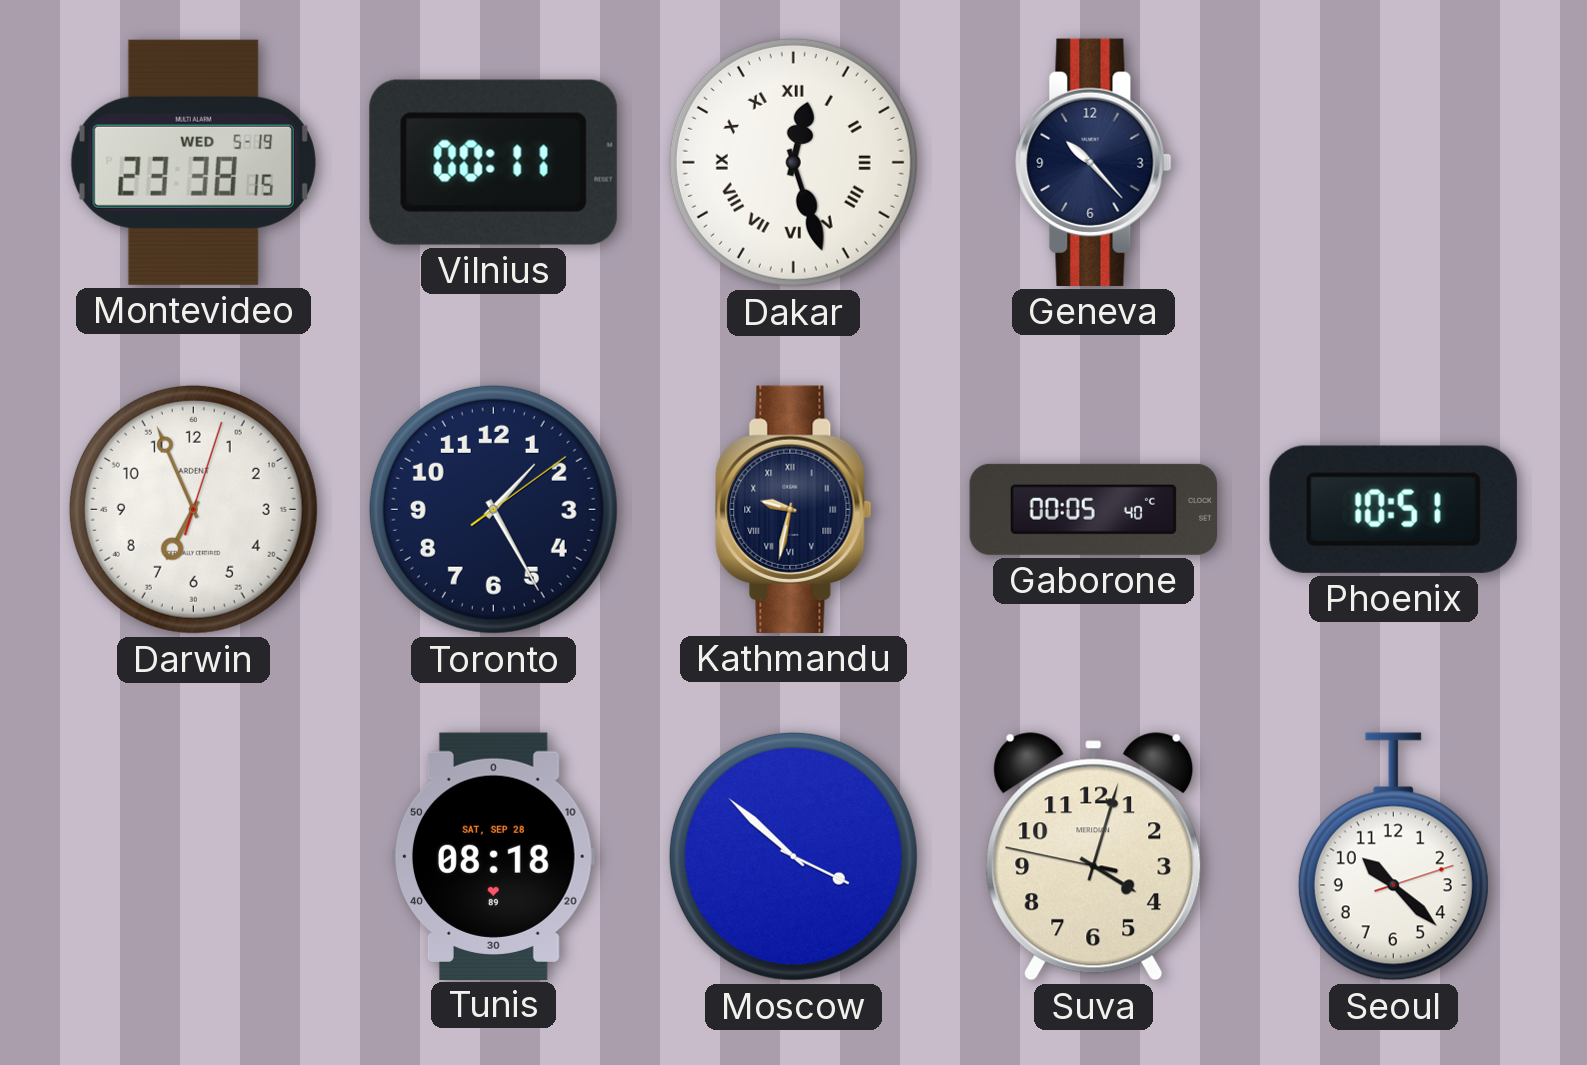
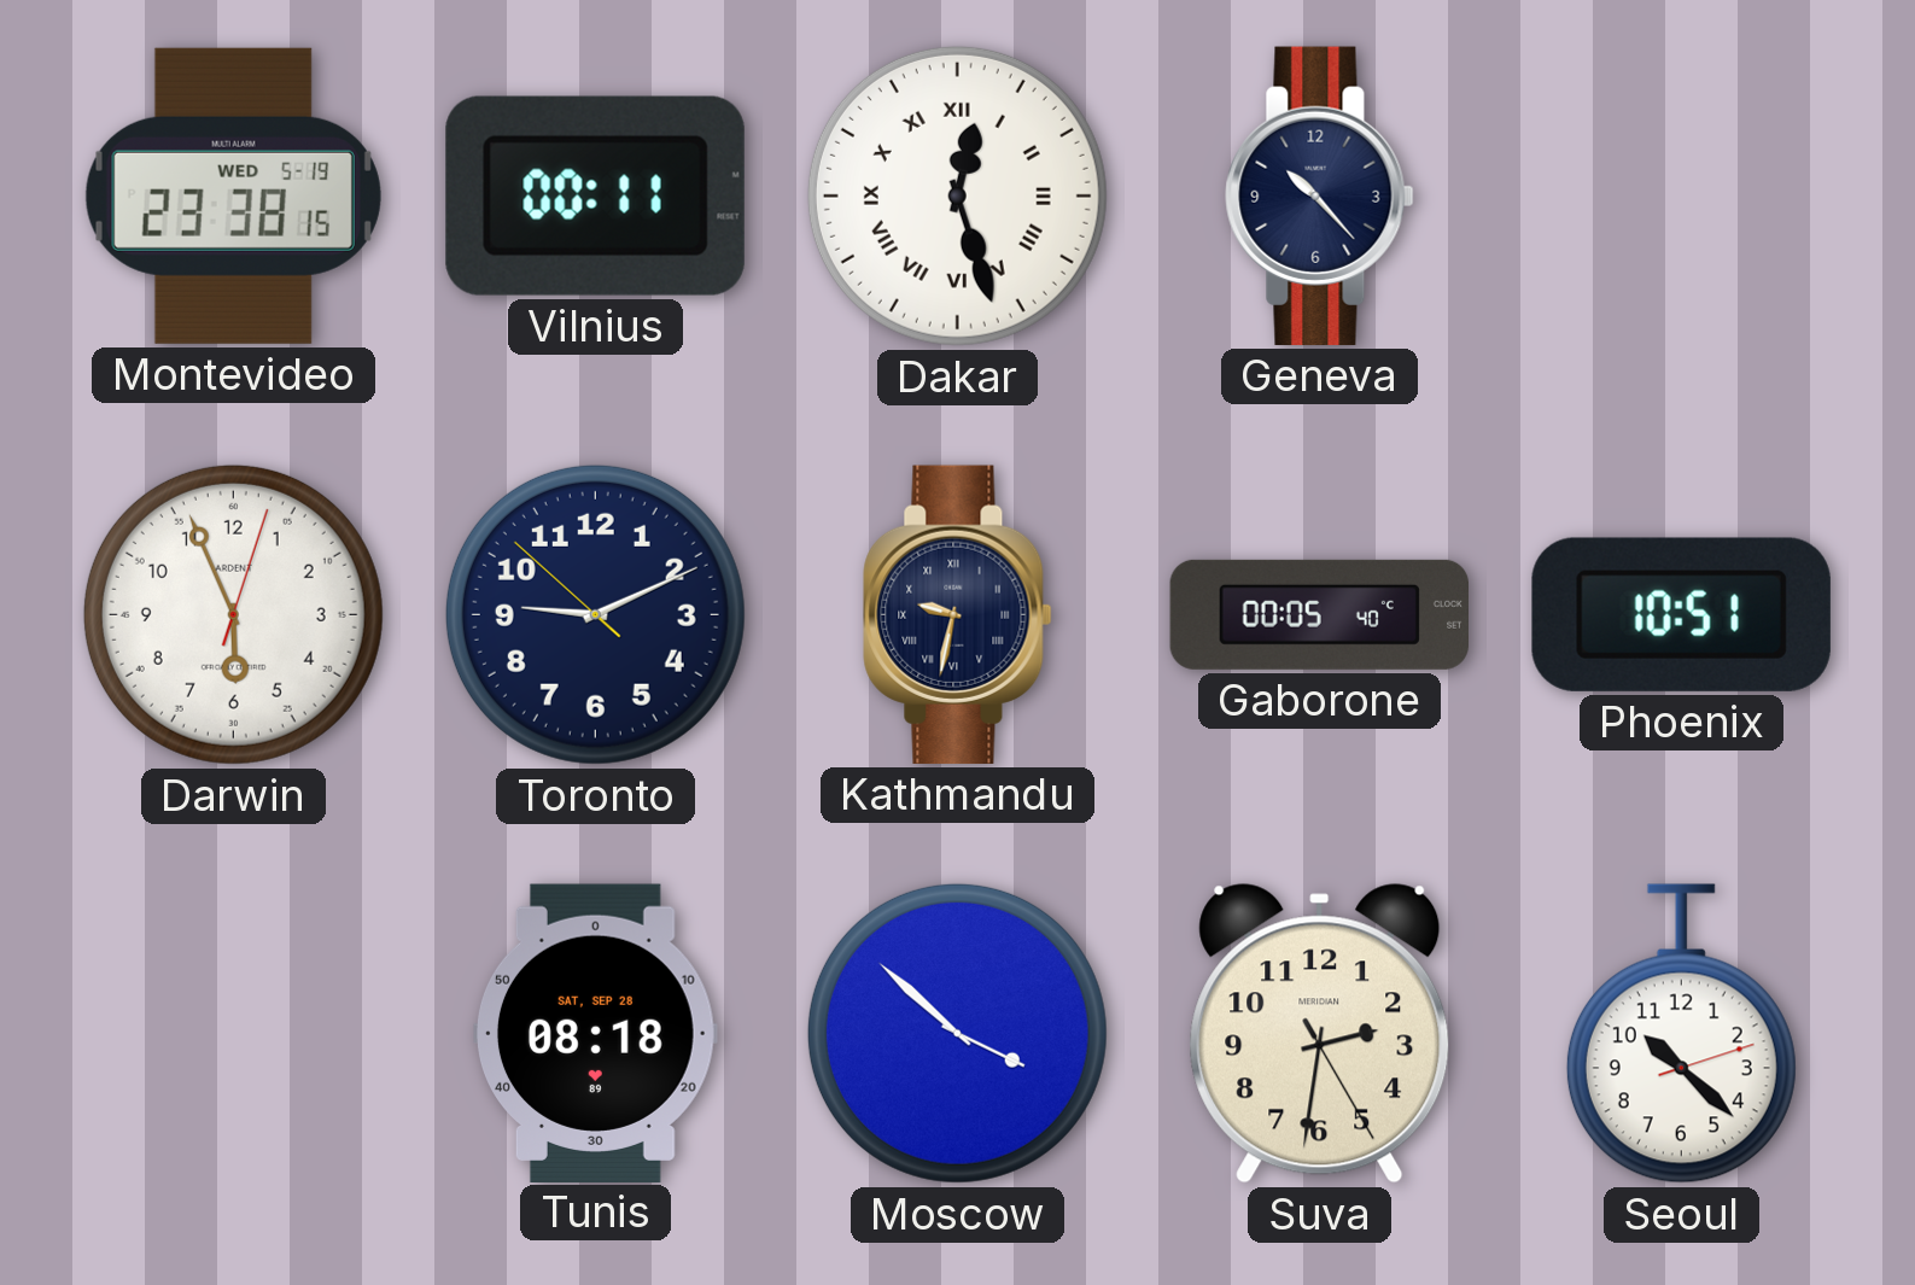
Darwin: 6:56 -> 5:56
Toronto: 1:25 -> 9:10
Suva: 4:02 -> 2:31
